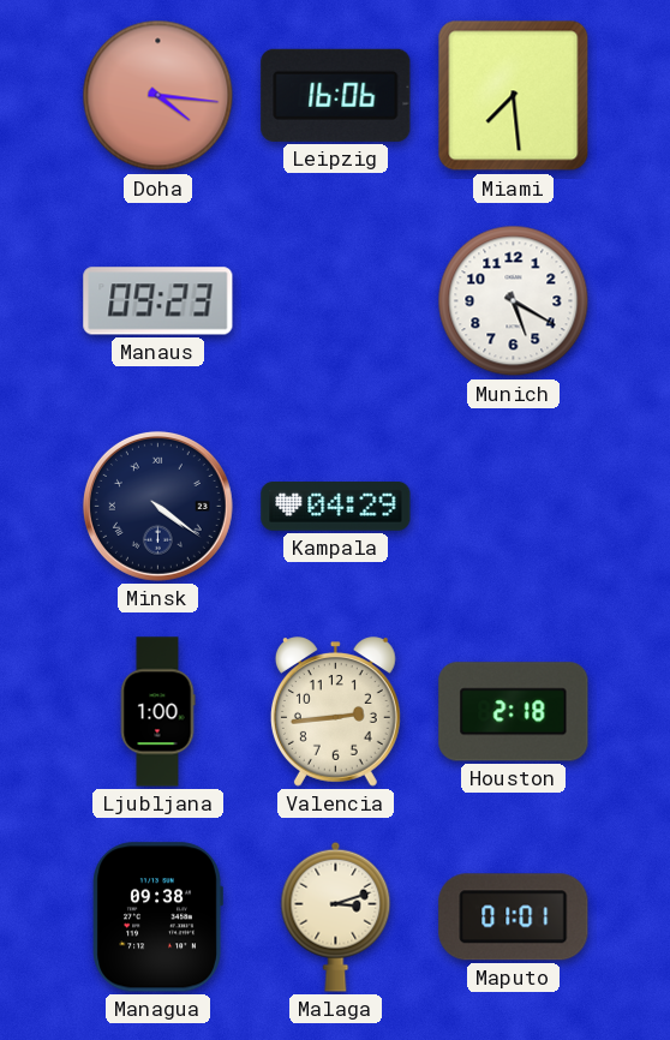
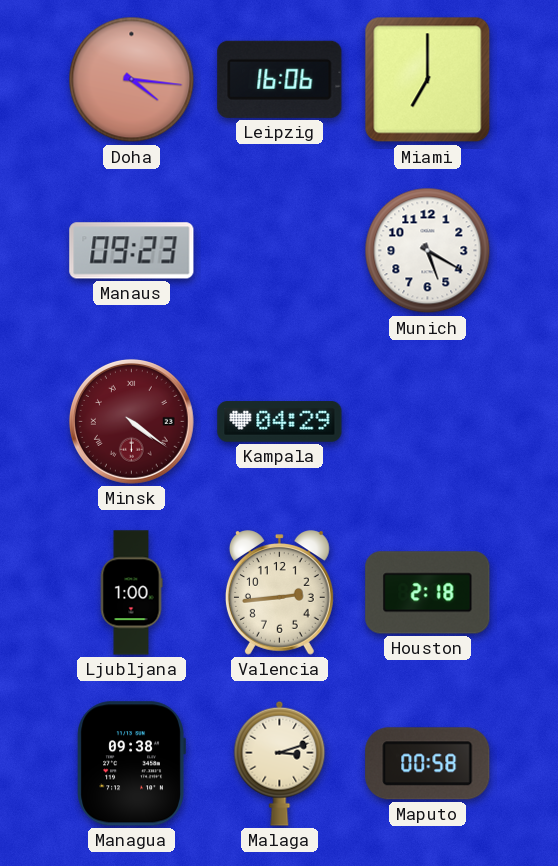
Miami: 7:29 -> 7:00
Minsk dial: navy -> burgundy
Maputo: 01:01 -> 00:58
